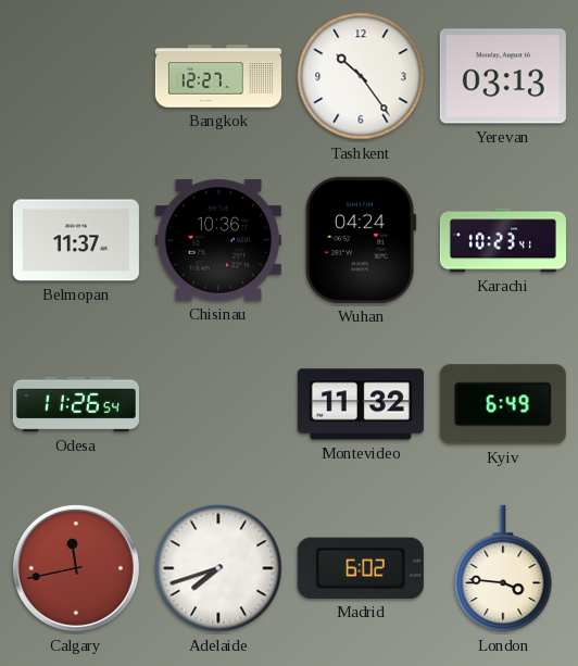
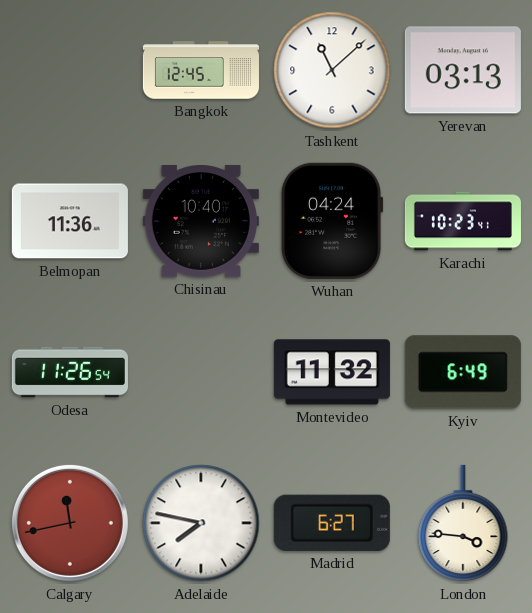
Bangkok: 12:27 -> 12:45
Tashkent: 10:24 -> 11:08
Belmopan: 11:37 -> 11:36
Chisinau: 10:36 -> 10:40
Adelaide: 7:42 -> 7:47
Madrid: 6:02 -> 6:27
